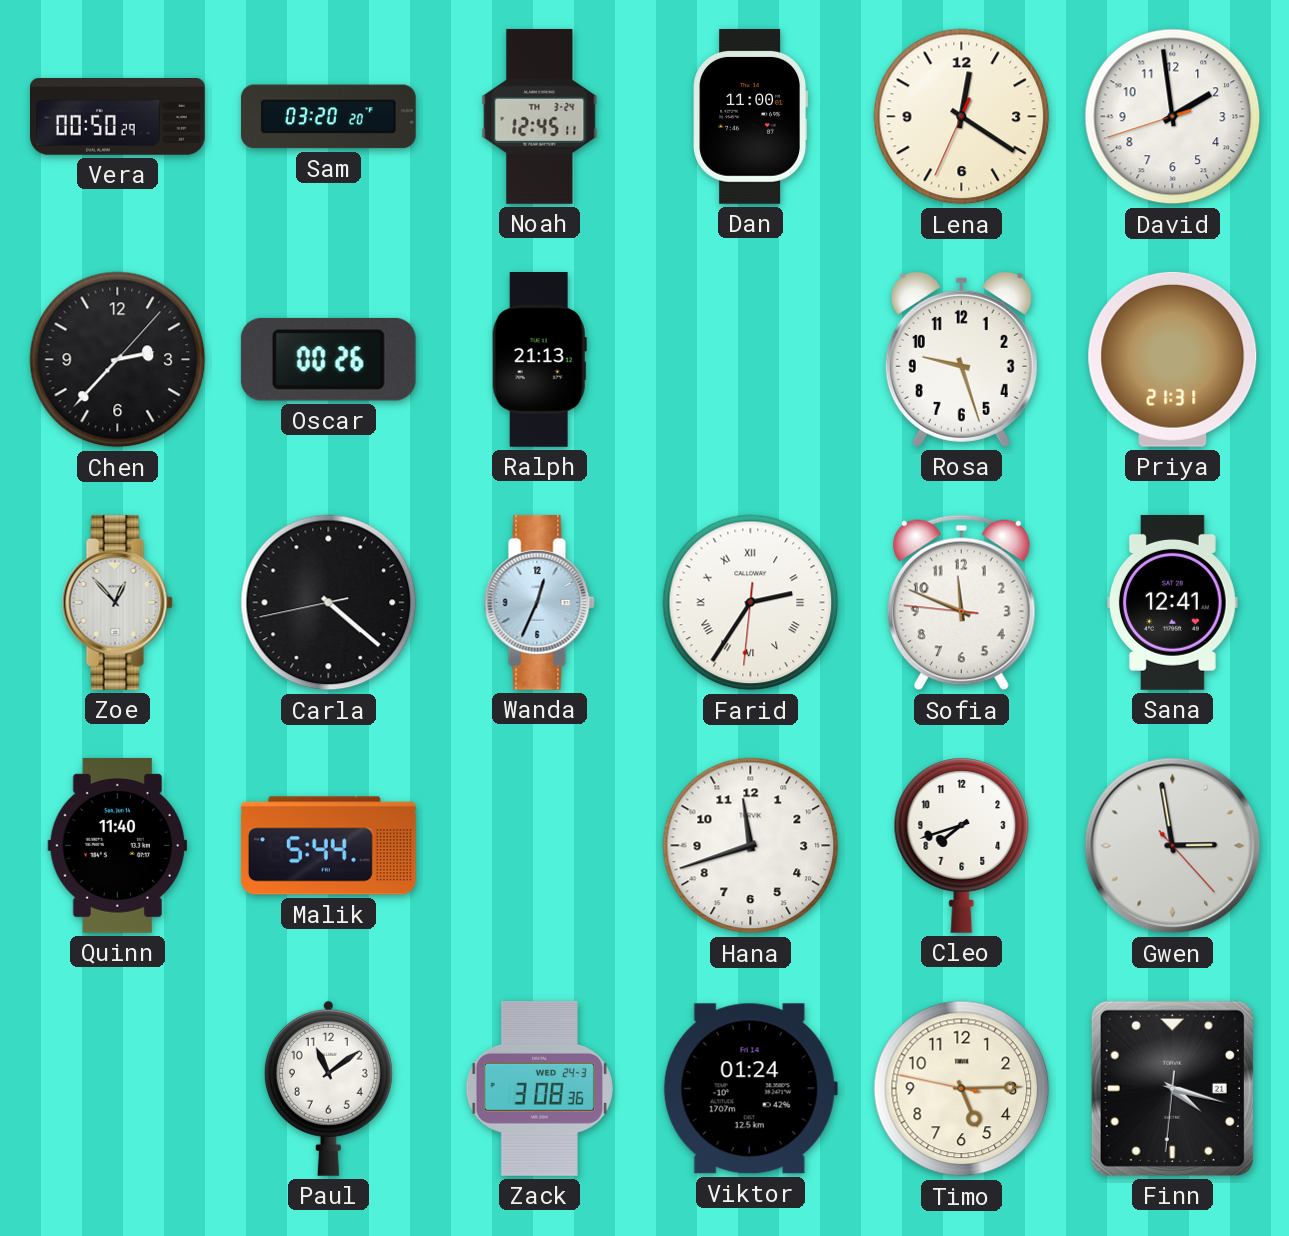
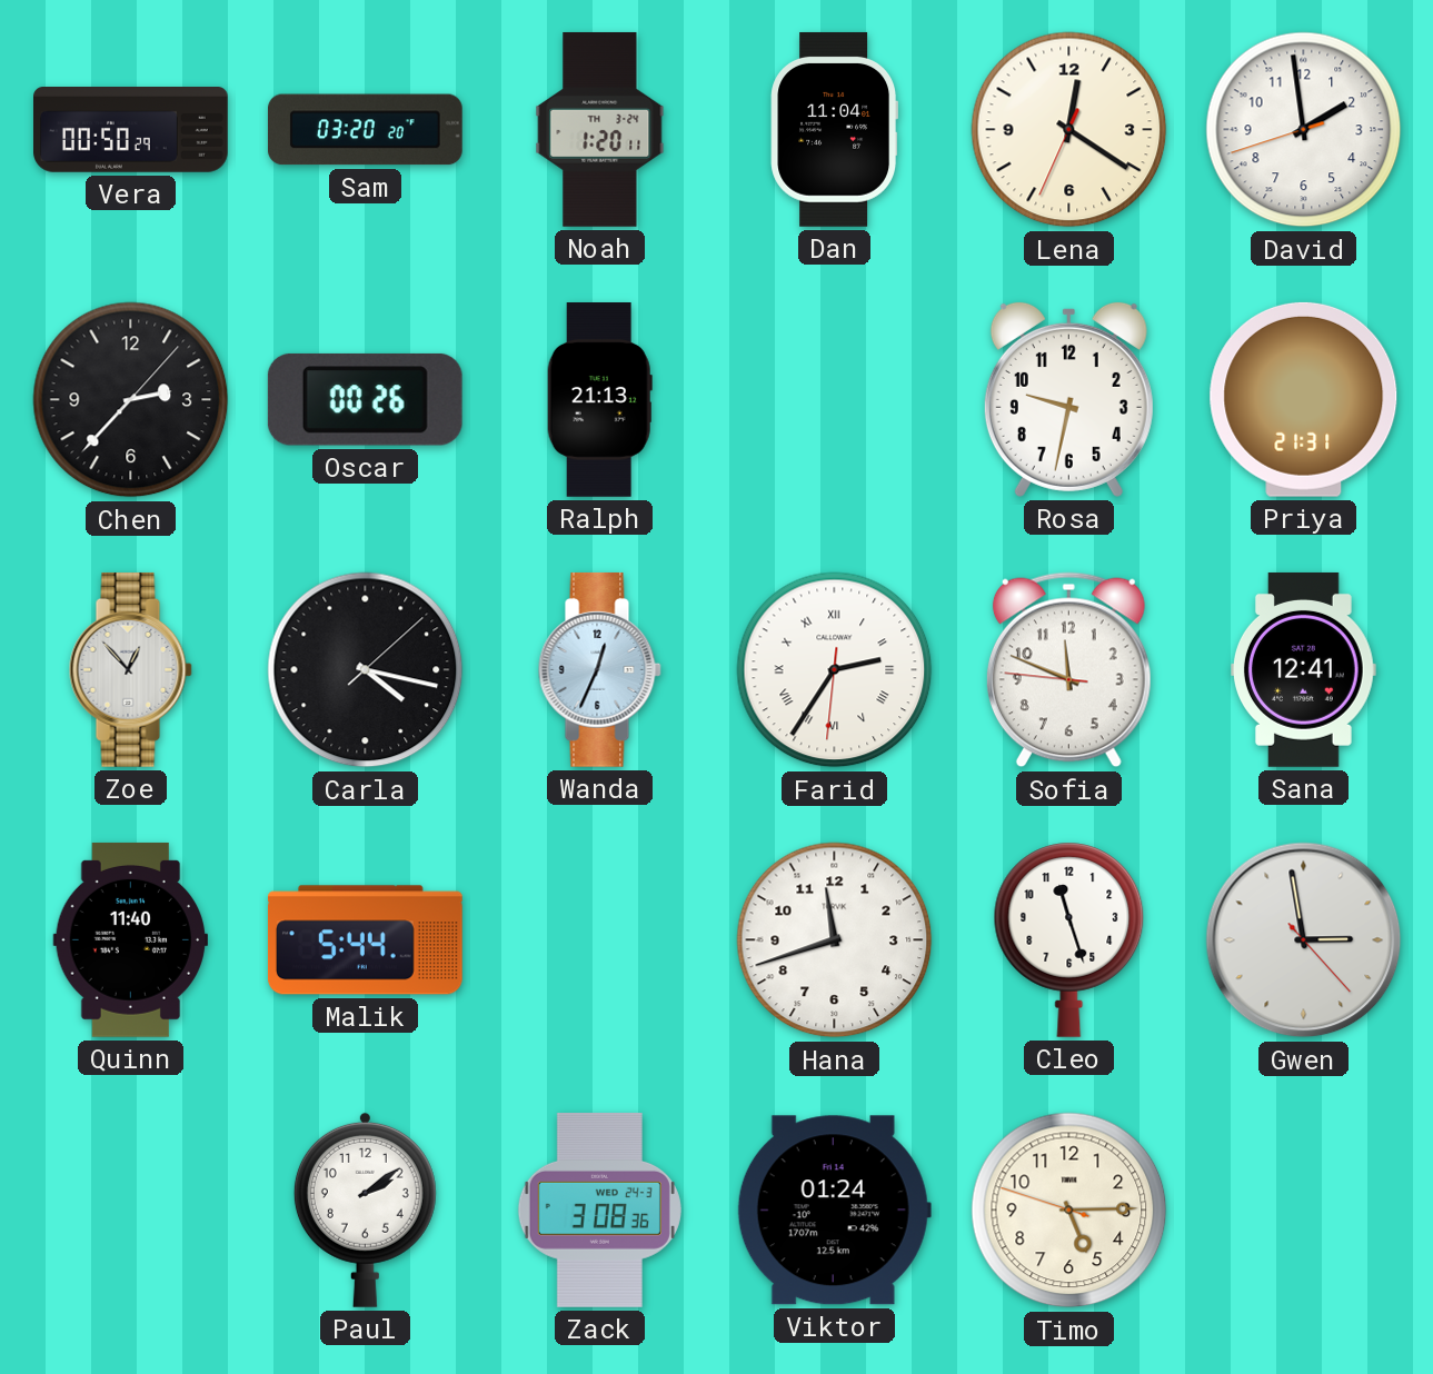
Noah: 12:45 -> 1:20
Dan: 11:00 -> 11:04
Rosa: 9:27 -> 9:32
Carla: 4:21 -> 4:17
Cleo: 7:42 -> 11:27
Paul: 11:09 -> 2:09
Timo: 5:14:47 -> 5:14:48
Finn: 4:17 -> none
